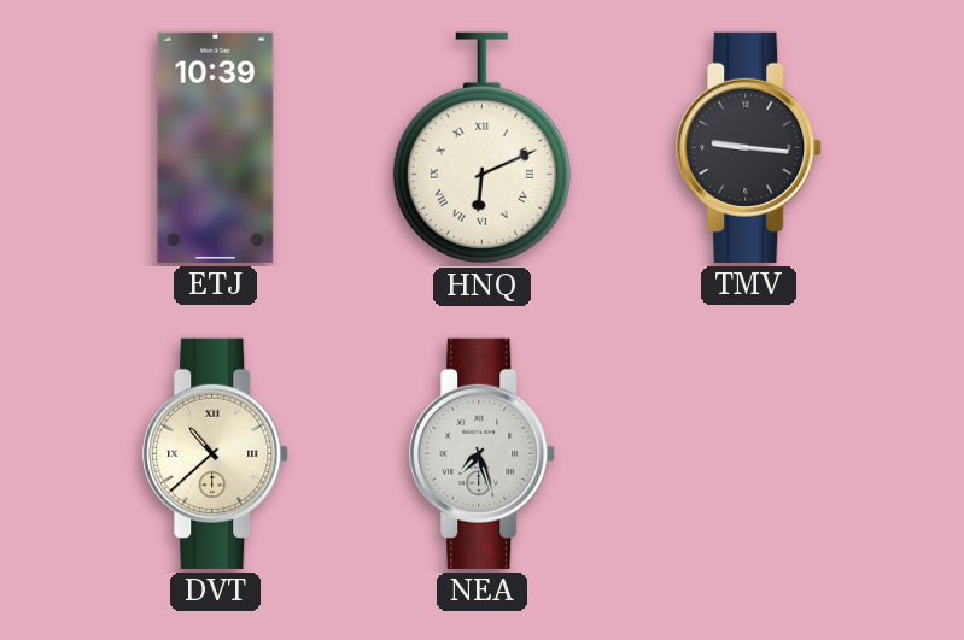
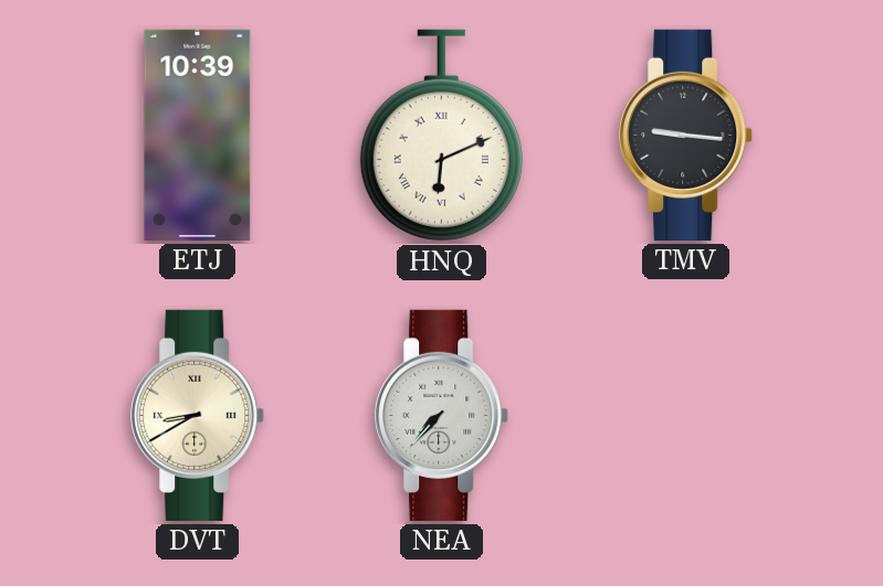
DVT: 10:38 -> 8:40
NEA: 7:27 -> 7:37
